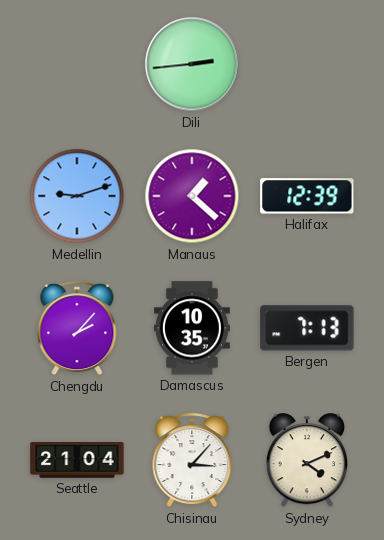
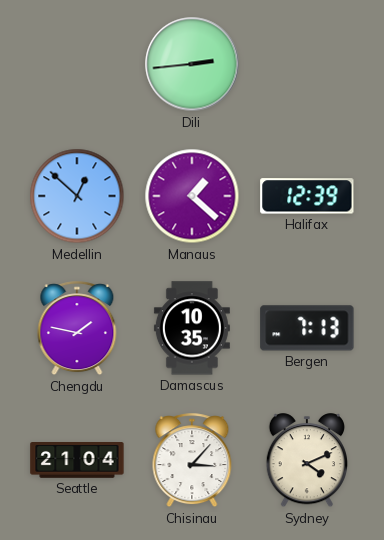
Medellin: 9:12 -> 12:52
Chengdu: 2:07 -> 1:47
